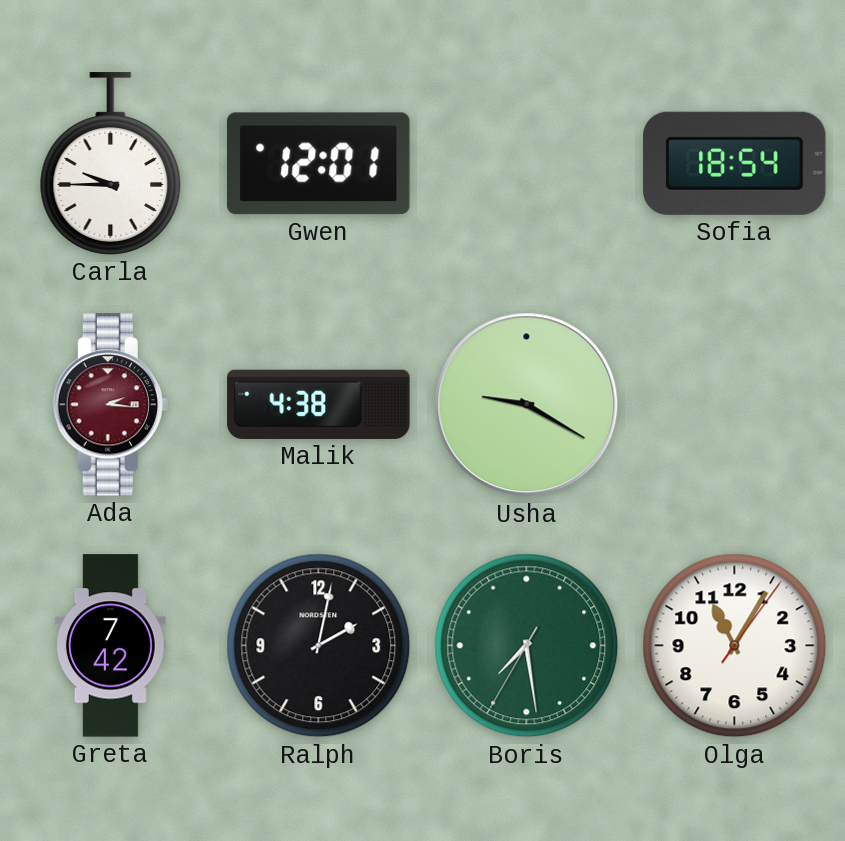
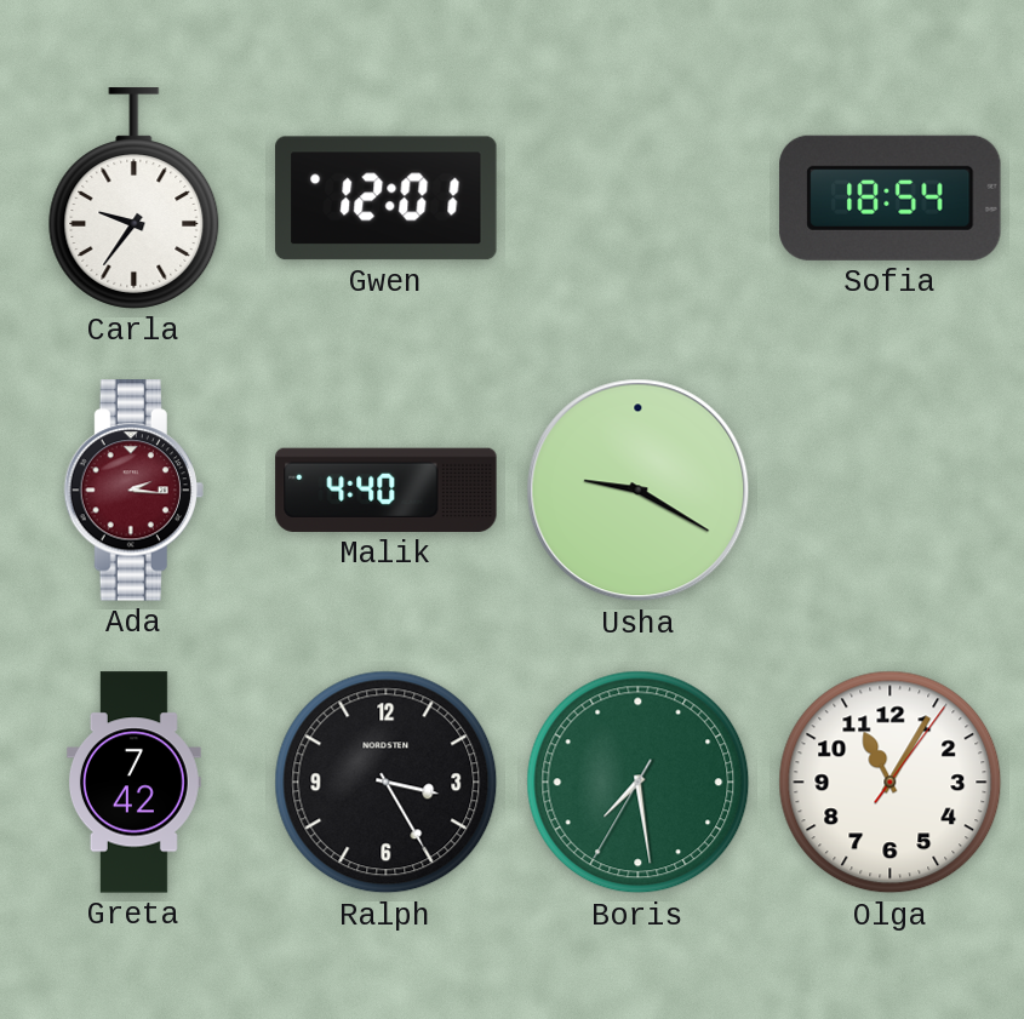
Carla: 9:45 -> 9:36
Malik: 4:38 -> 4:40
Ralph: 2:02 -> 3:25
